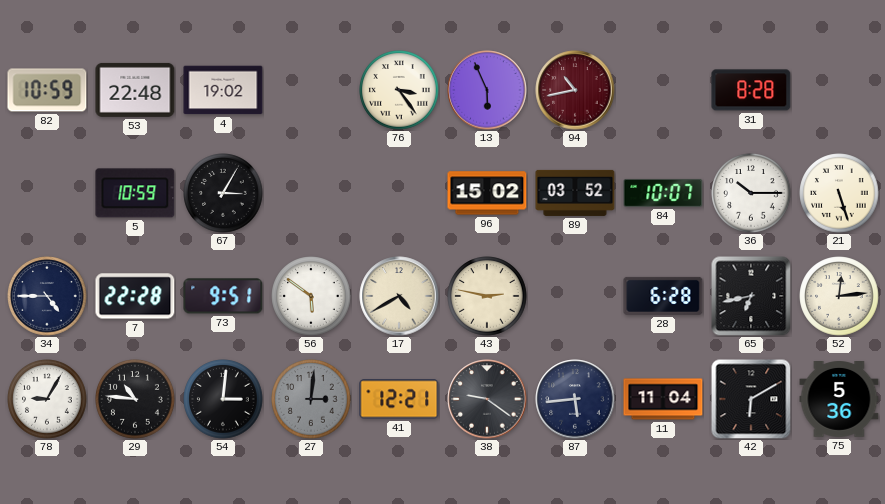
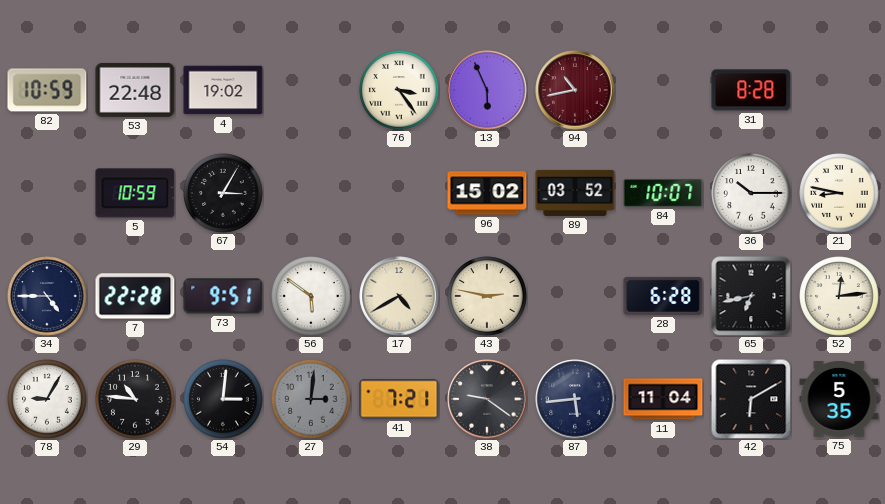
21: 5:27 -> 8:47
41: 12:21 -> 7:21
75: 5:36 -> 5:35
